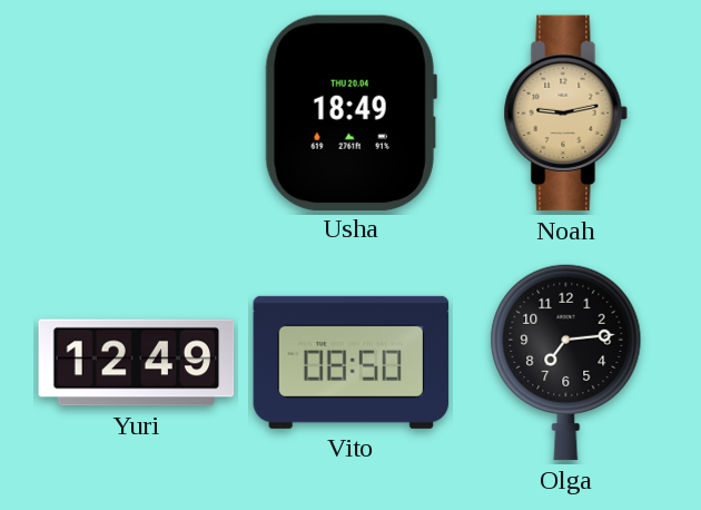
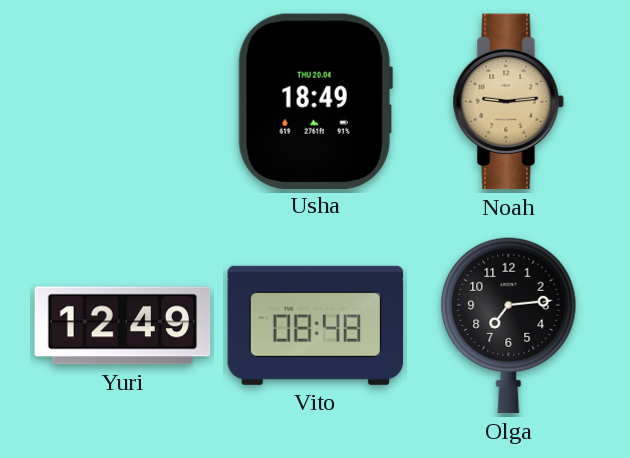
Noah: 9:13 -> 9:14
Vito: 08:50 -> 08:48
